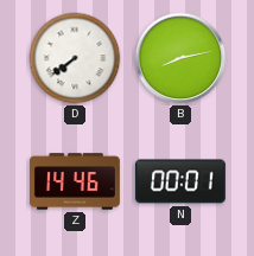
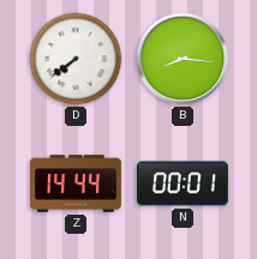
B: 8:13 -> 8:16
Z: 14:46 -> 14:44
